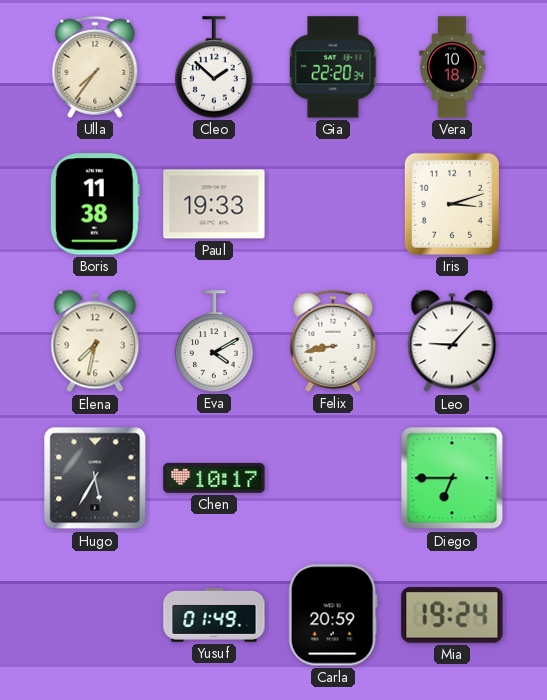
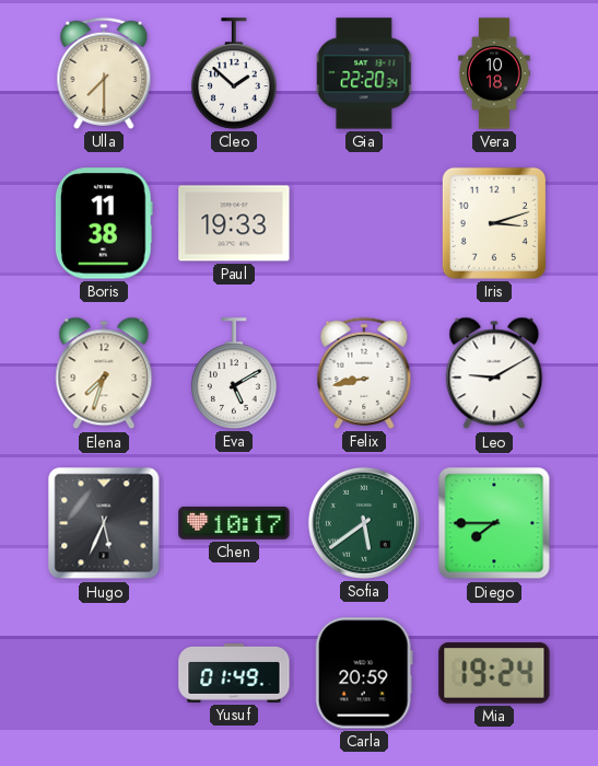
Ulla: 7:36 -> 7:30
Elena: 7:32 -> 7:33
Eva: 4:10 -> 5:10
Leo: 9:07 -> 9:10
Hugo: 5:35 -> 5:34
Sofia: none -> 5:39
Diego: 6:45 -> 7:45
